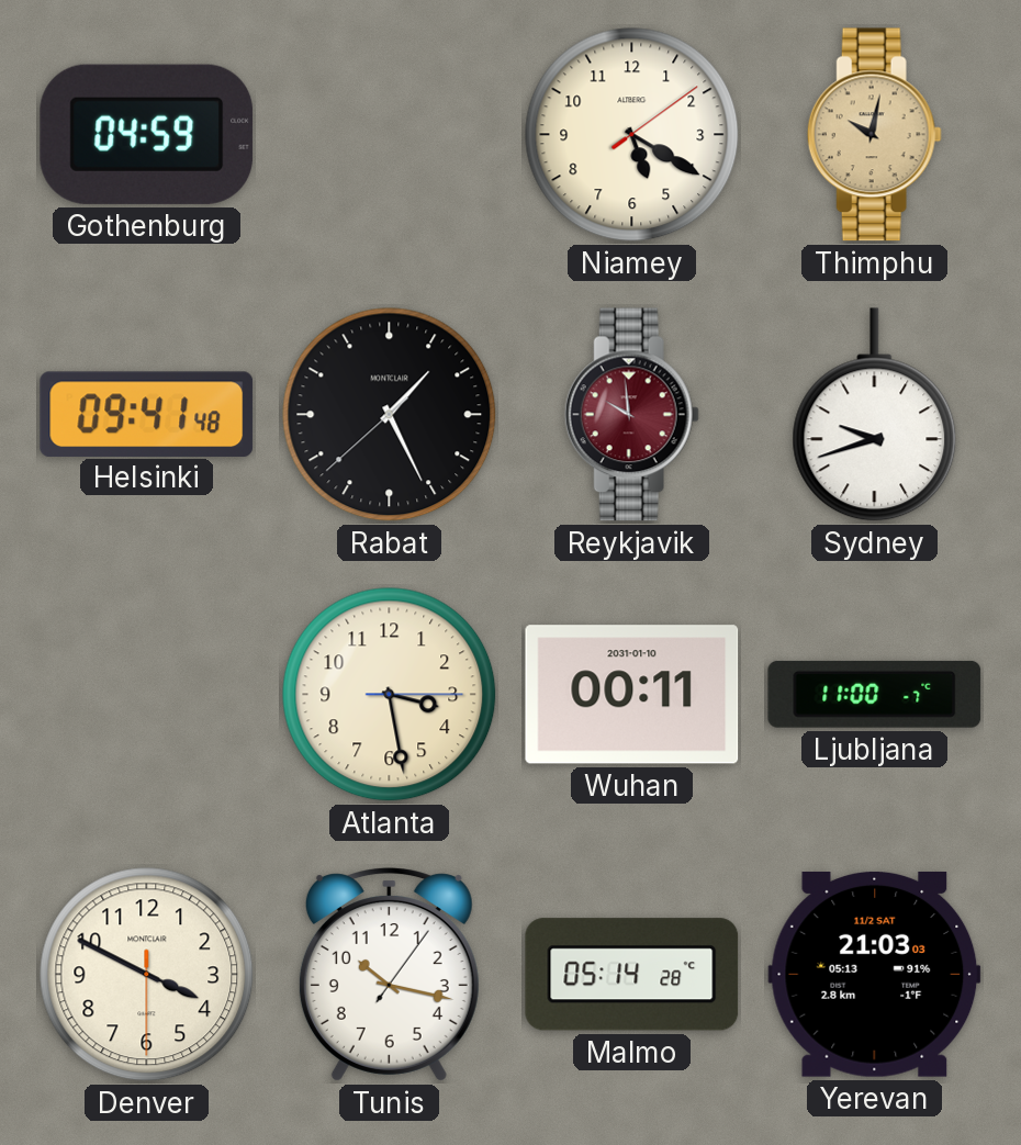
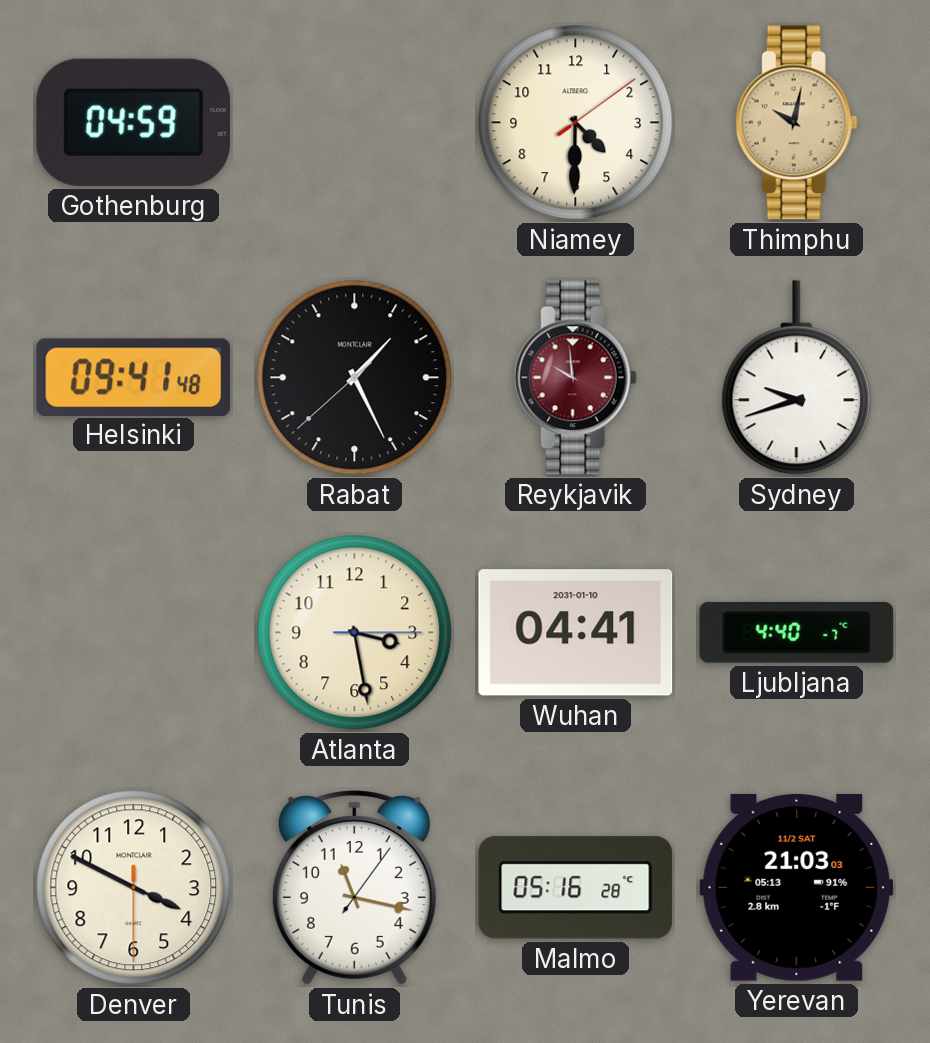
Niamey: 5:20 -> 4:30
Wuhan: 00:11 -> 04:41
Ljubljana: 11:00 -> 4:40
Tunis: 10:17 -> 11:17
Malmo: 05:14 -> 05:16
